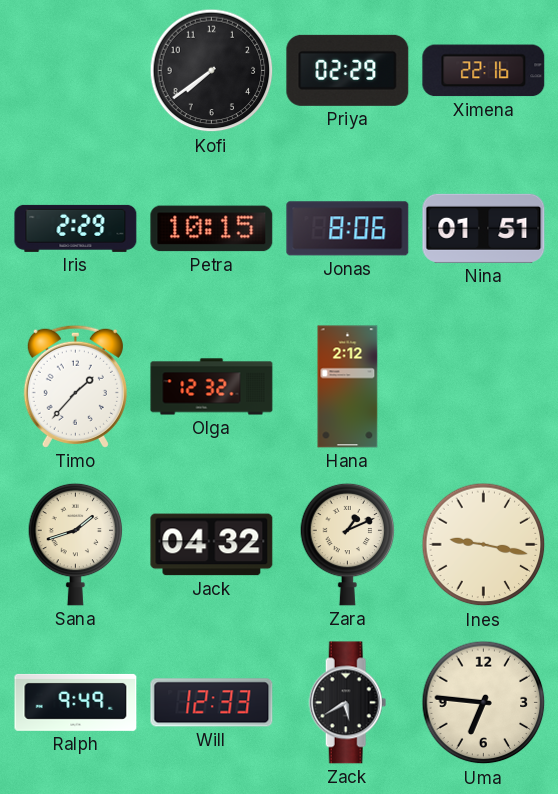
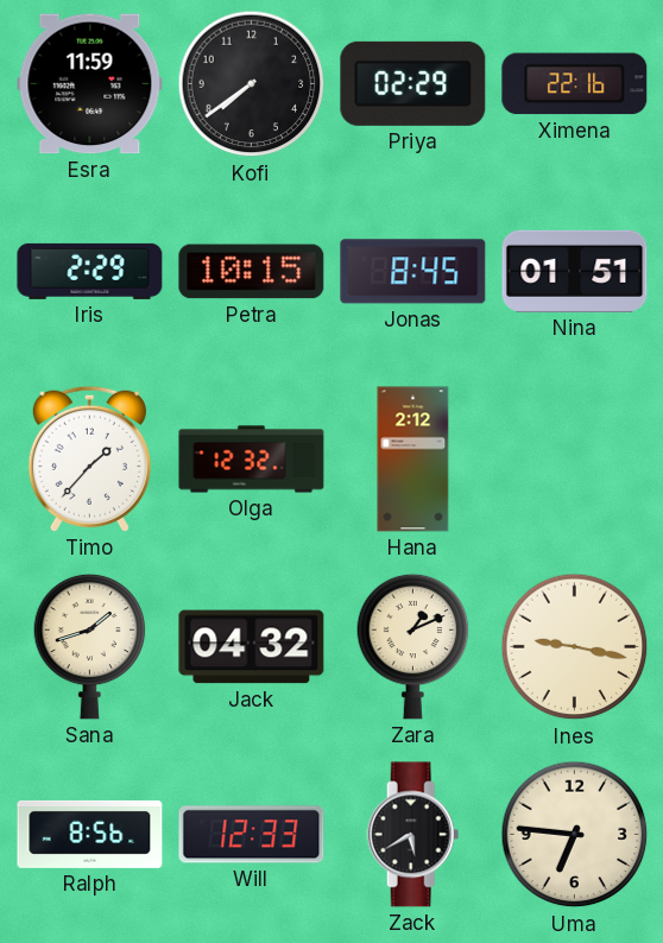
Esra: none -> 11:59
Jonas: 8:06 -> 8:45
Ralph: 9:49 -> 8:56
